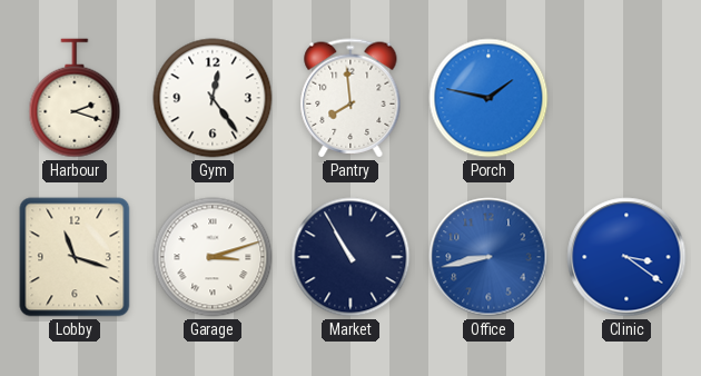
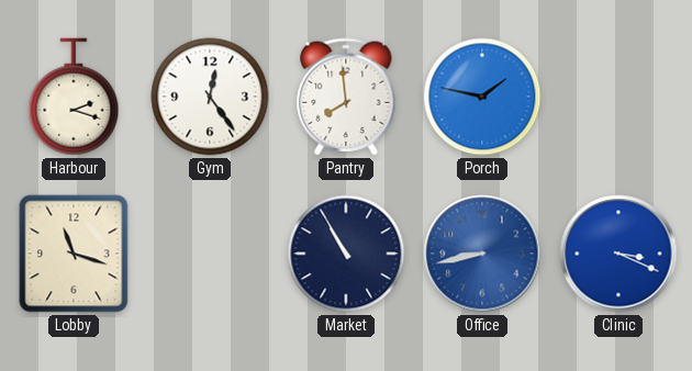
Garage: 3:12 -> none
Clinic: 3:21 -> 3:19
